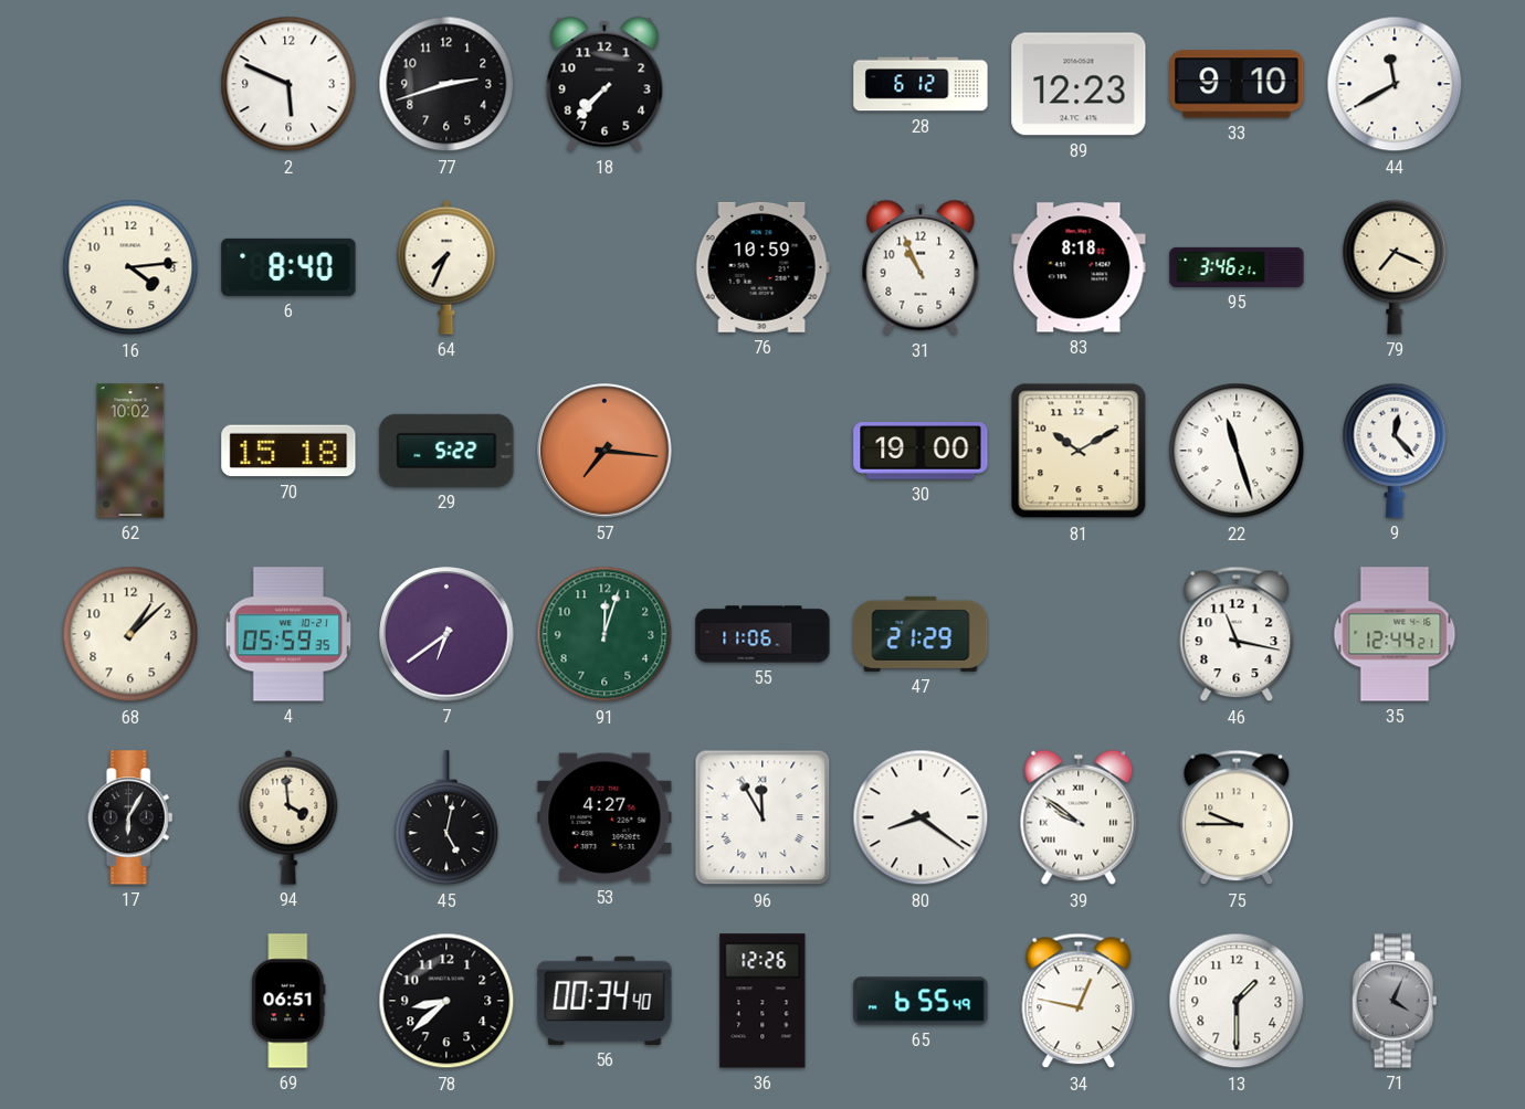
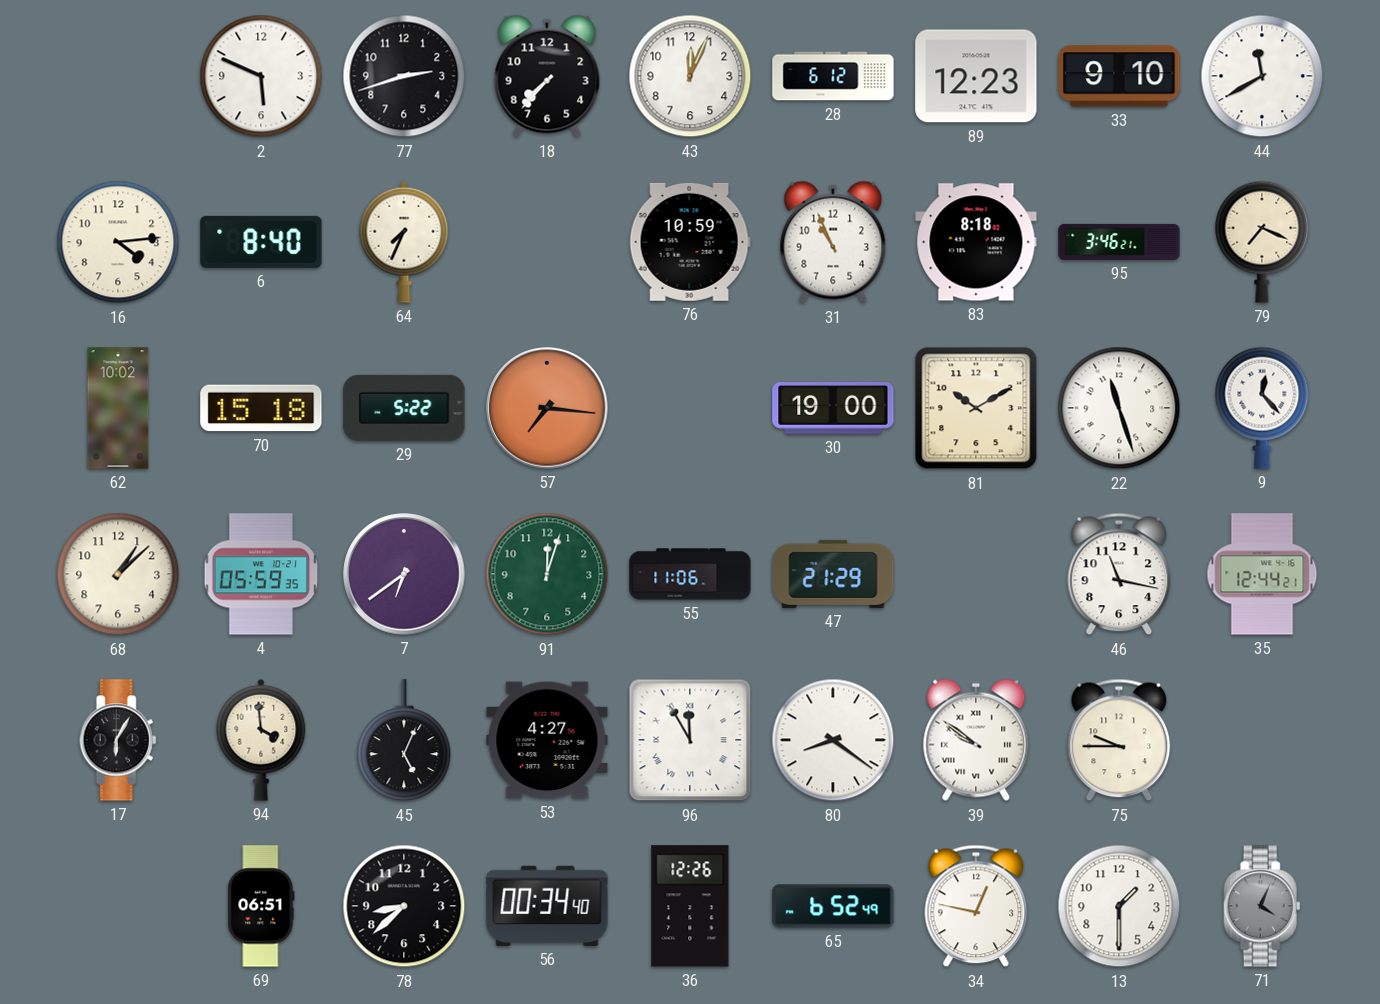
43: none -> 12:04
45: 5:02 -> 5:04
65: 6:55 -> 6:52
